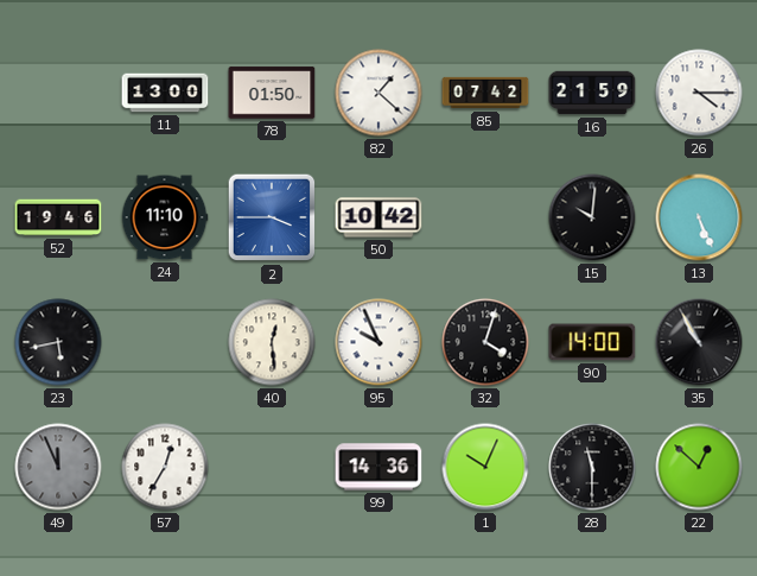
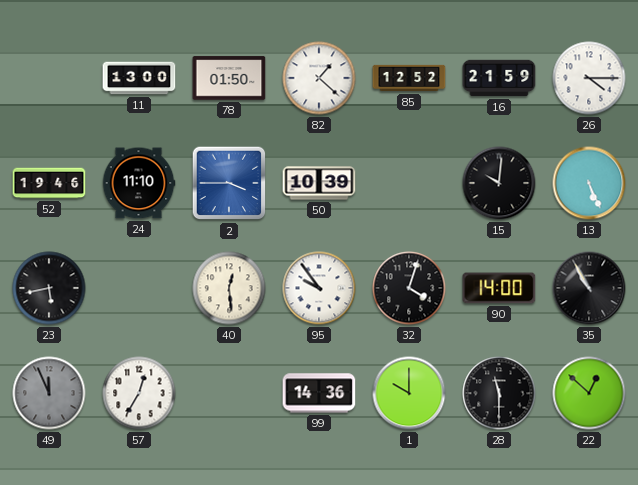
85: 07:42 -> 12:52
50: 10:42 -> 10:39
95: 9:56 -> 9:54
1: 10:04 -> 10:00
